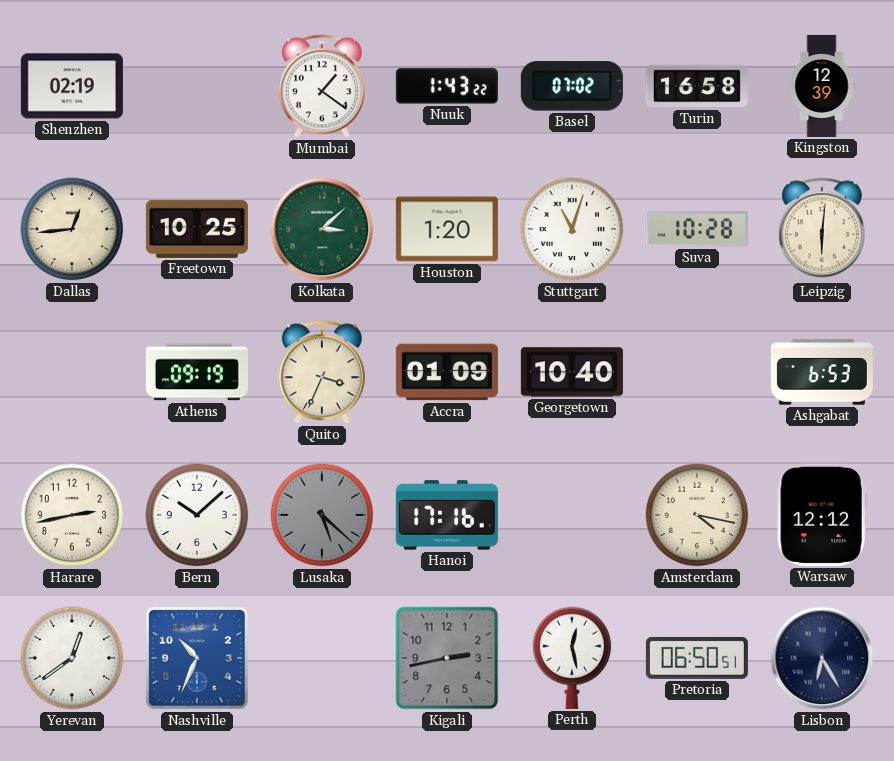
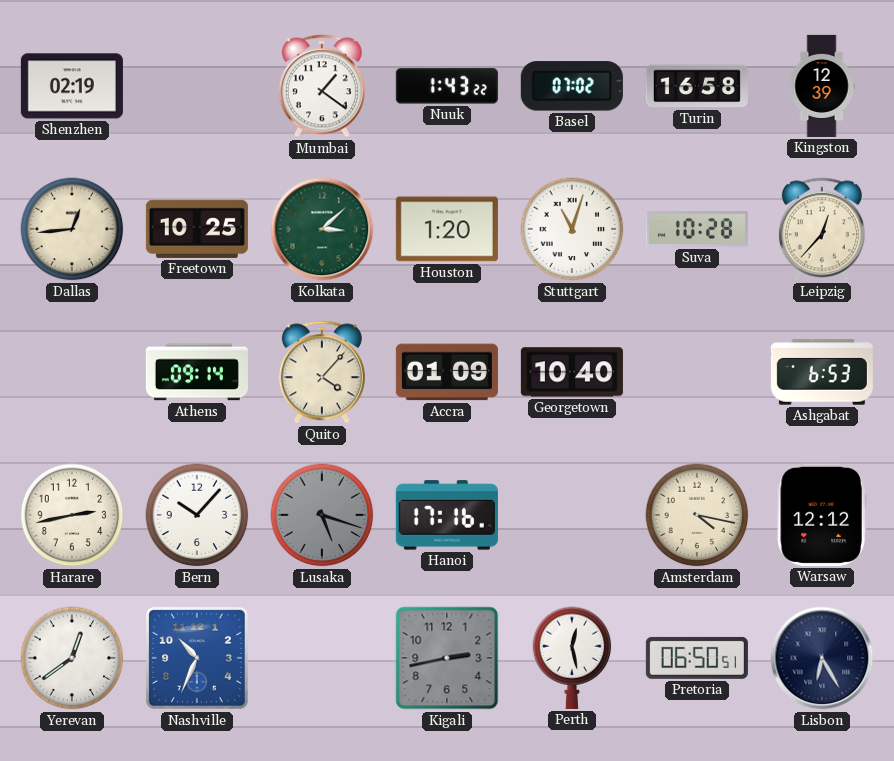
Leipzig: 6:01 -> 12:37
Athens: 09:19 -> 09:14
Quito: 3:34 -> 4:07
Bern: 10:08 -> 10:07
Lusaka: 5:22 -> 5:18
